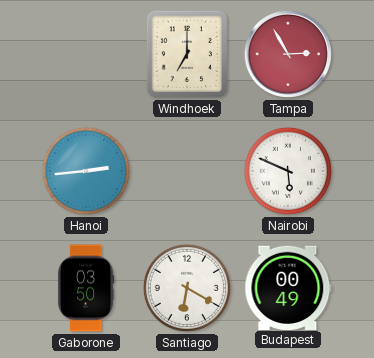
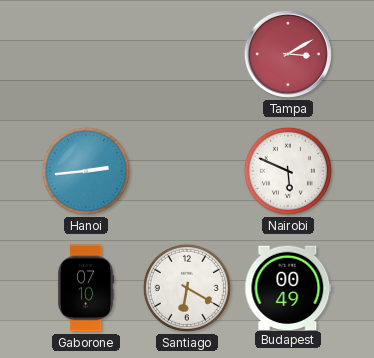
Windhoek: 7:00 -> none
Tampa: 2:55 -> 3:10
Gaborone: 03:50 -> 07:10
